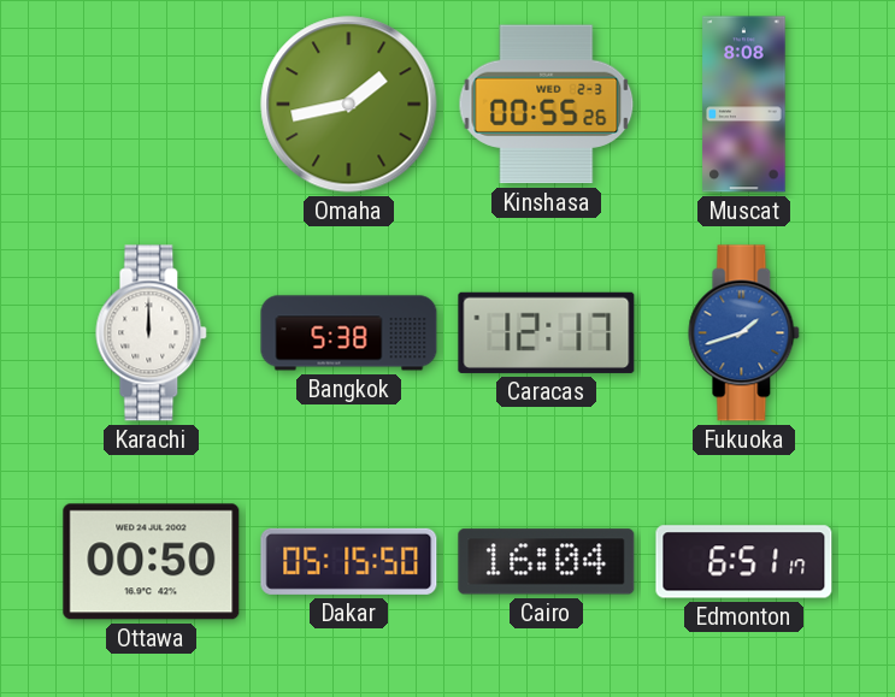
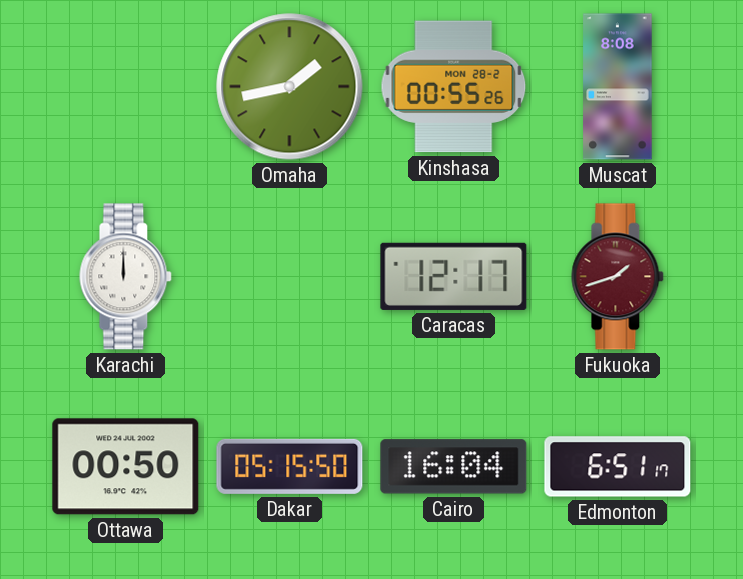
Kinshasa date: WED 2-3 -> MON 28-2
Bangkok: 5:38 -> none
Fukuoka dial: blue -> burgundy
